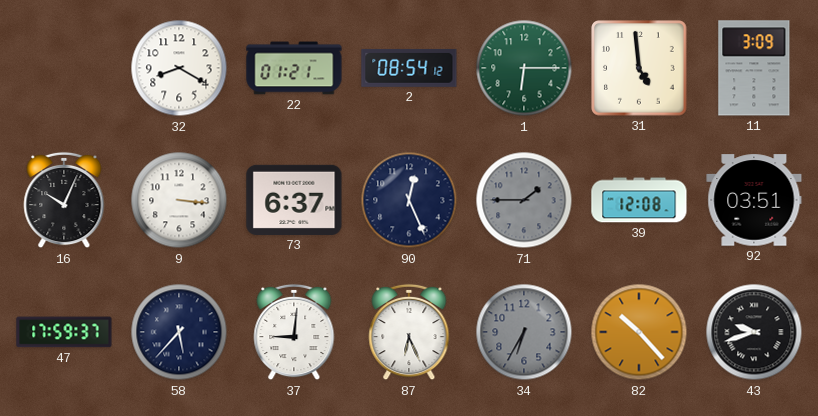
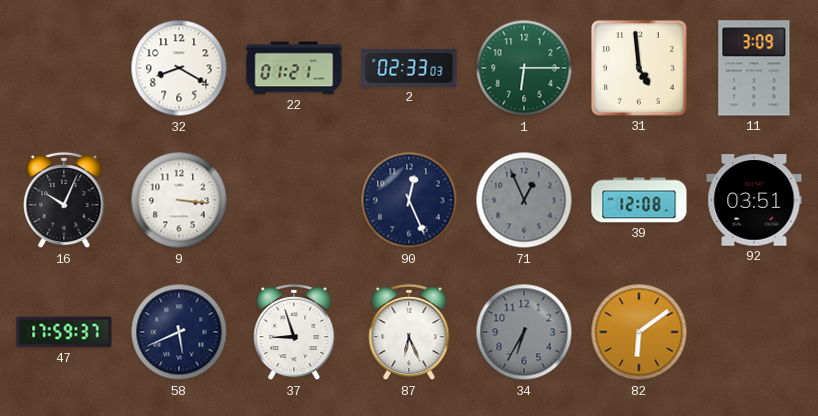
2: 08:54 -> 02:33
73: 6:37 -> none
71: 1:45 -> 12:56
58: 5:37 -> 5:41
37: 9:01 -> 8:57
82: 10:23 -> 6:09
43: 9:42 -> none
